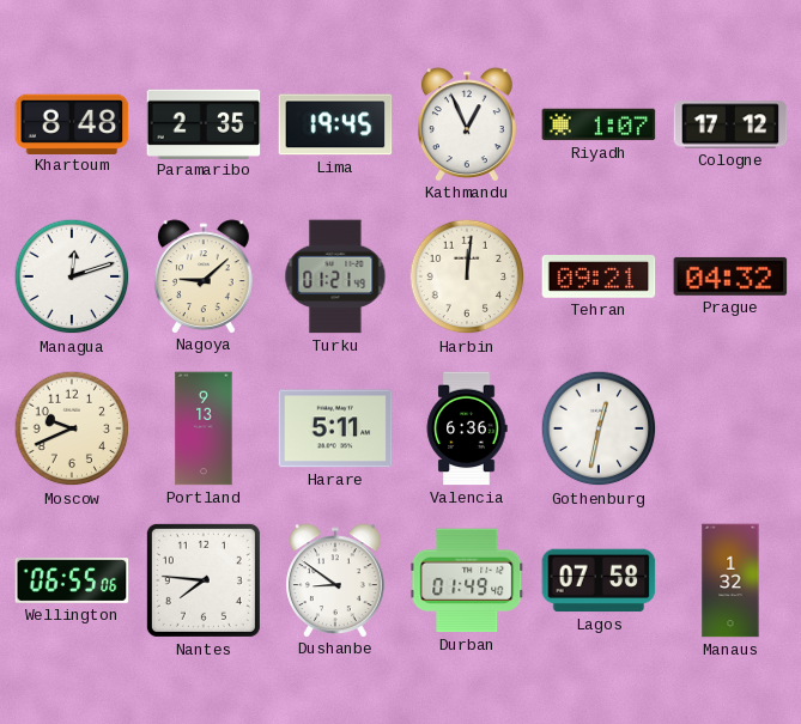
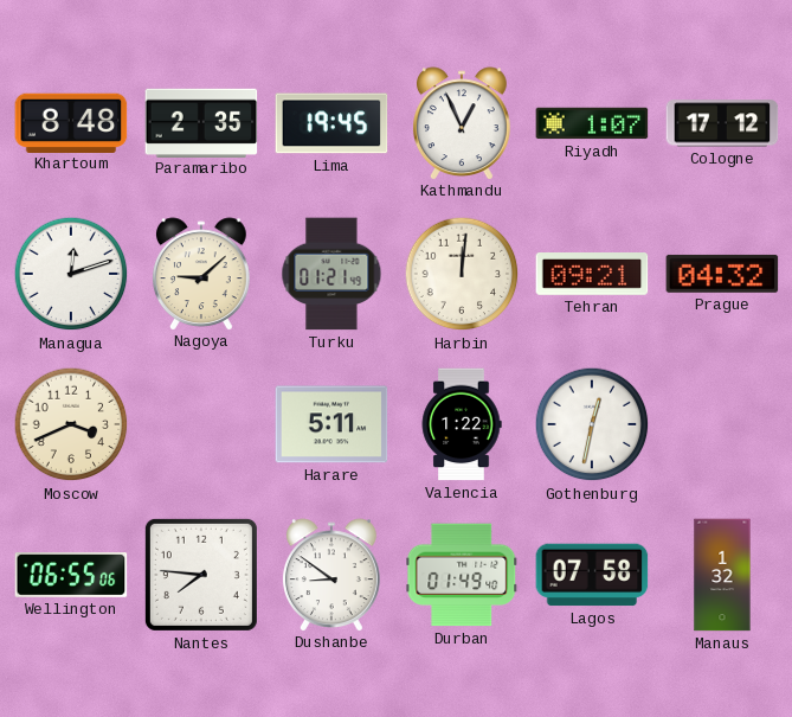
Moscow: 9:41 -> 3:41
Portland: 9:13 -> none
Valencia: 6:36 -> 1:22
